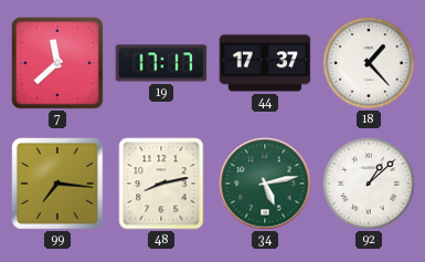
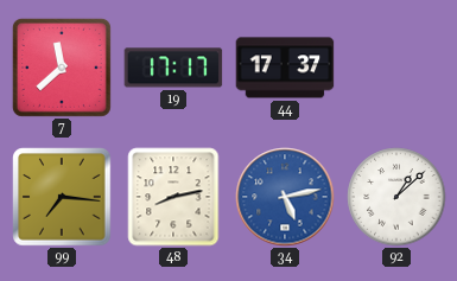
18: 1:23 -> none
34 dial: green -> blue
